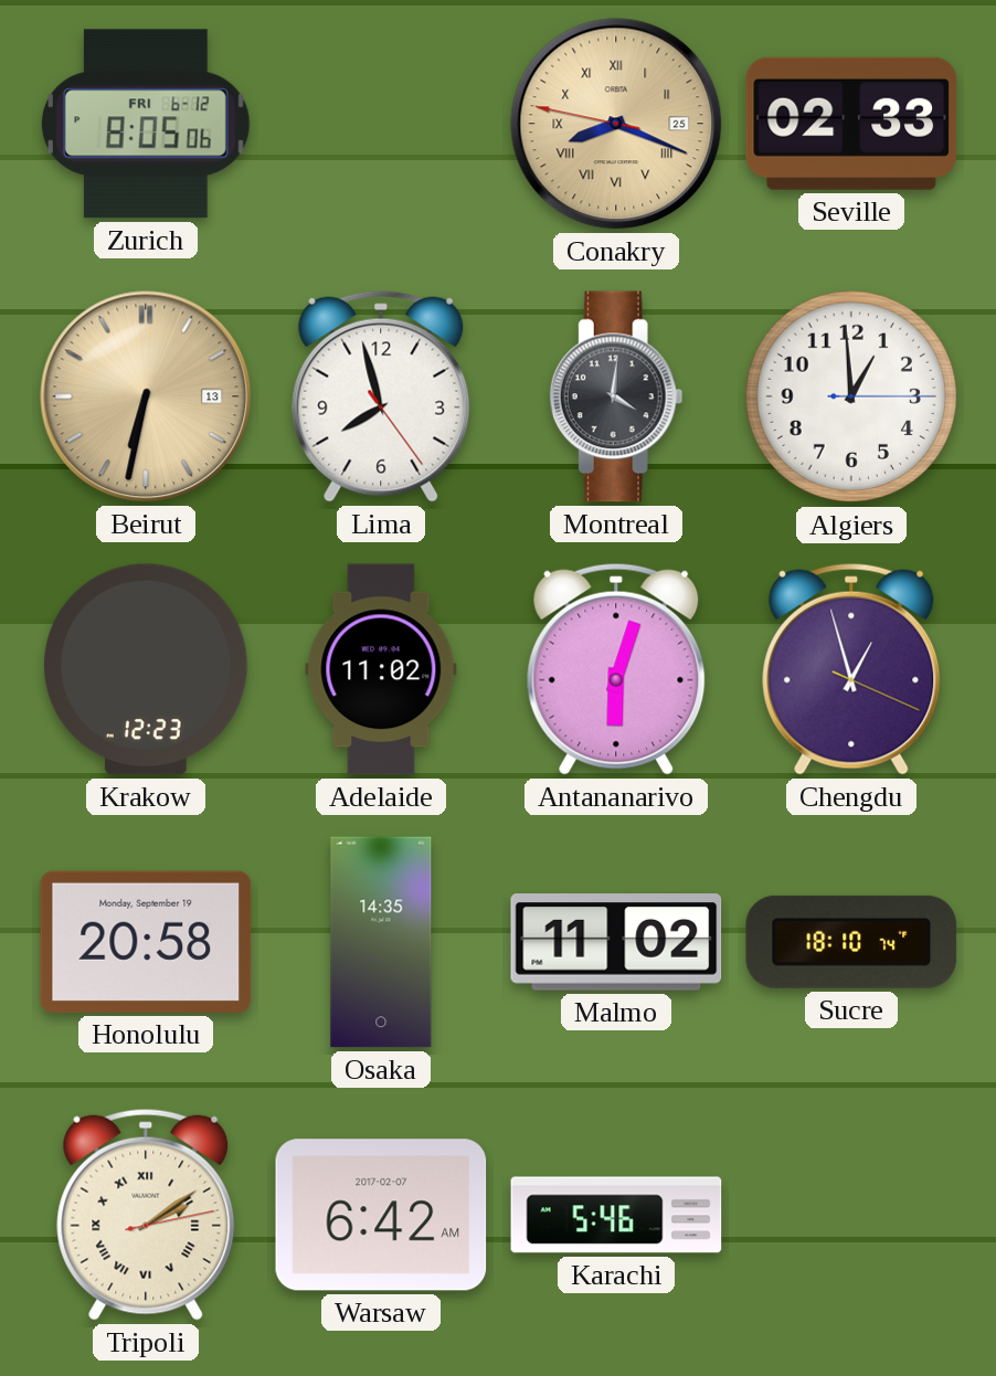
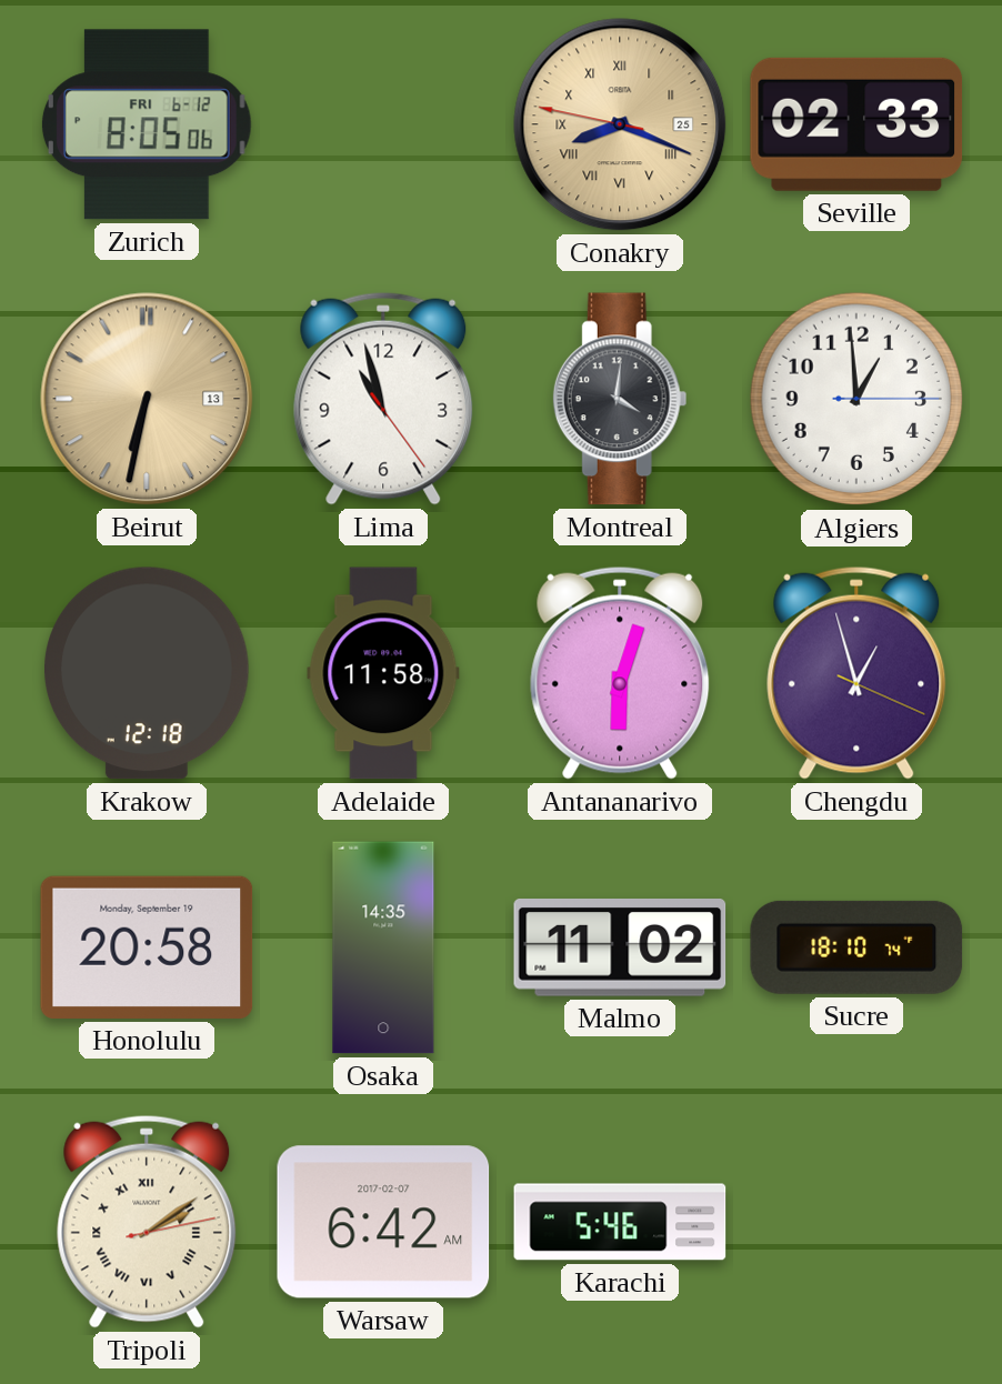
Lima: 7:57 -> 10:57
Krakow: 12:23 -> 12:18
Adelaide: 11:02 -> 11:58
